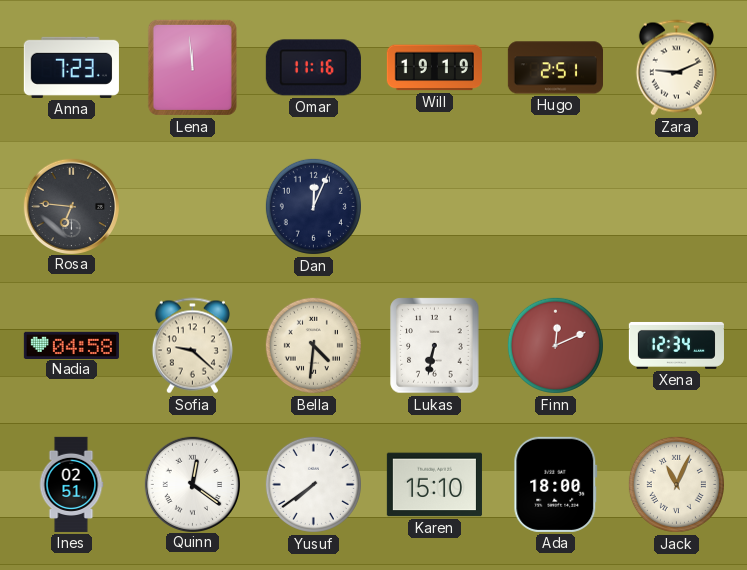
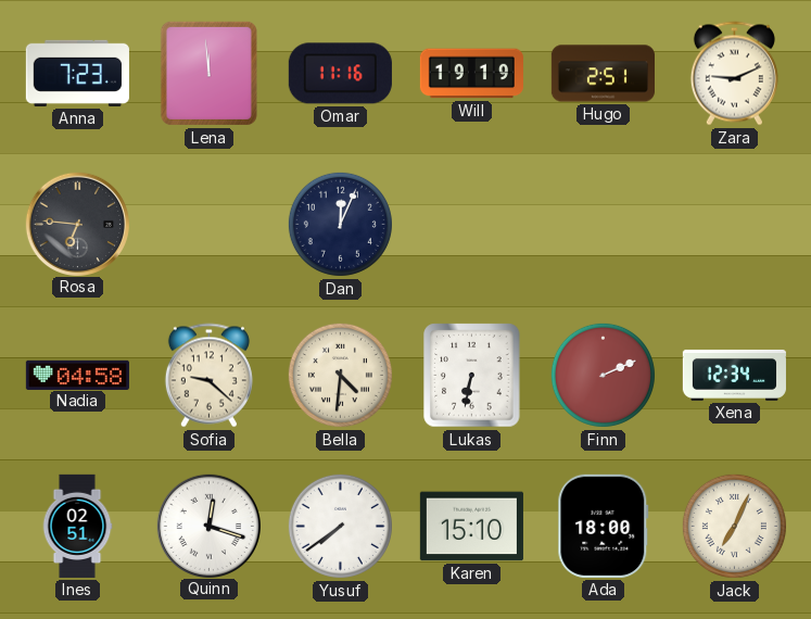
Finn: 12:11 -> 2:11
Quinn: 12:21 -> 12:18
Jack: 11:04 -> 7:04
